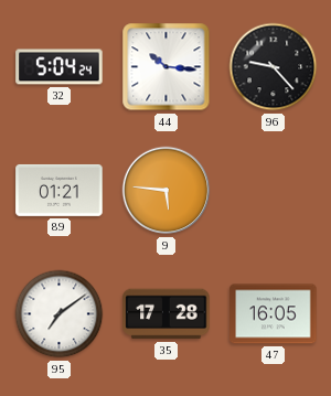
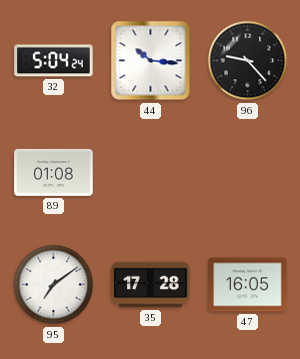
89: 01:21 -> 01:08
9: 5:46 -> none
